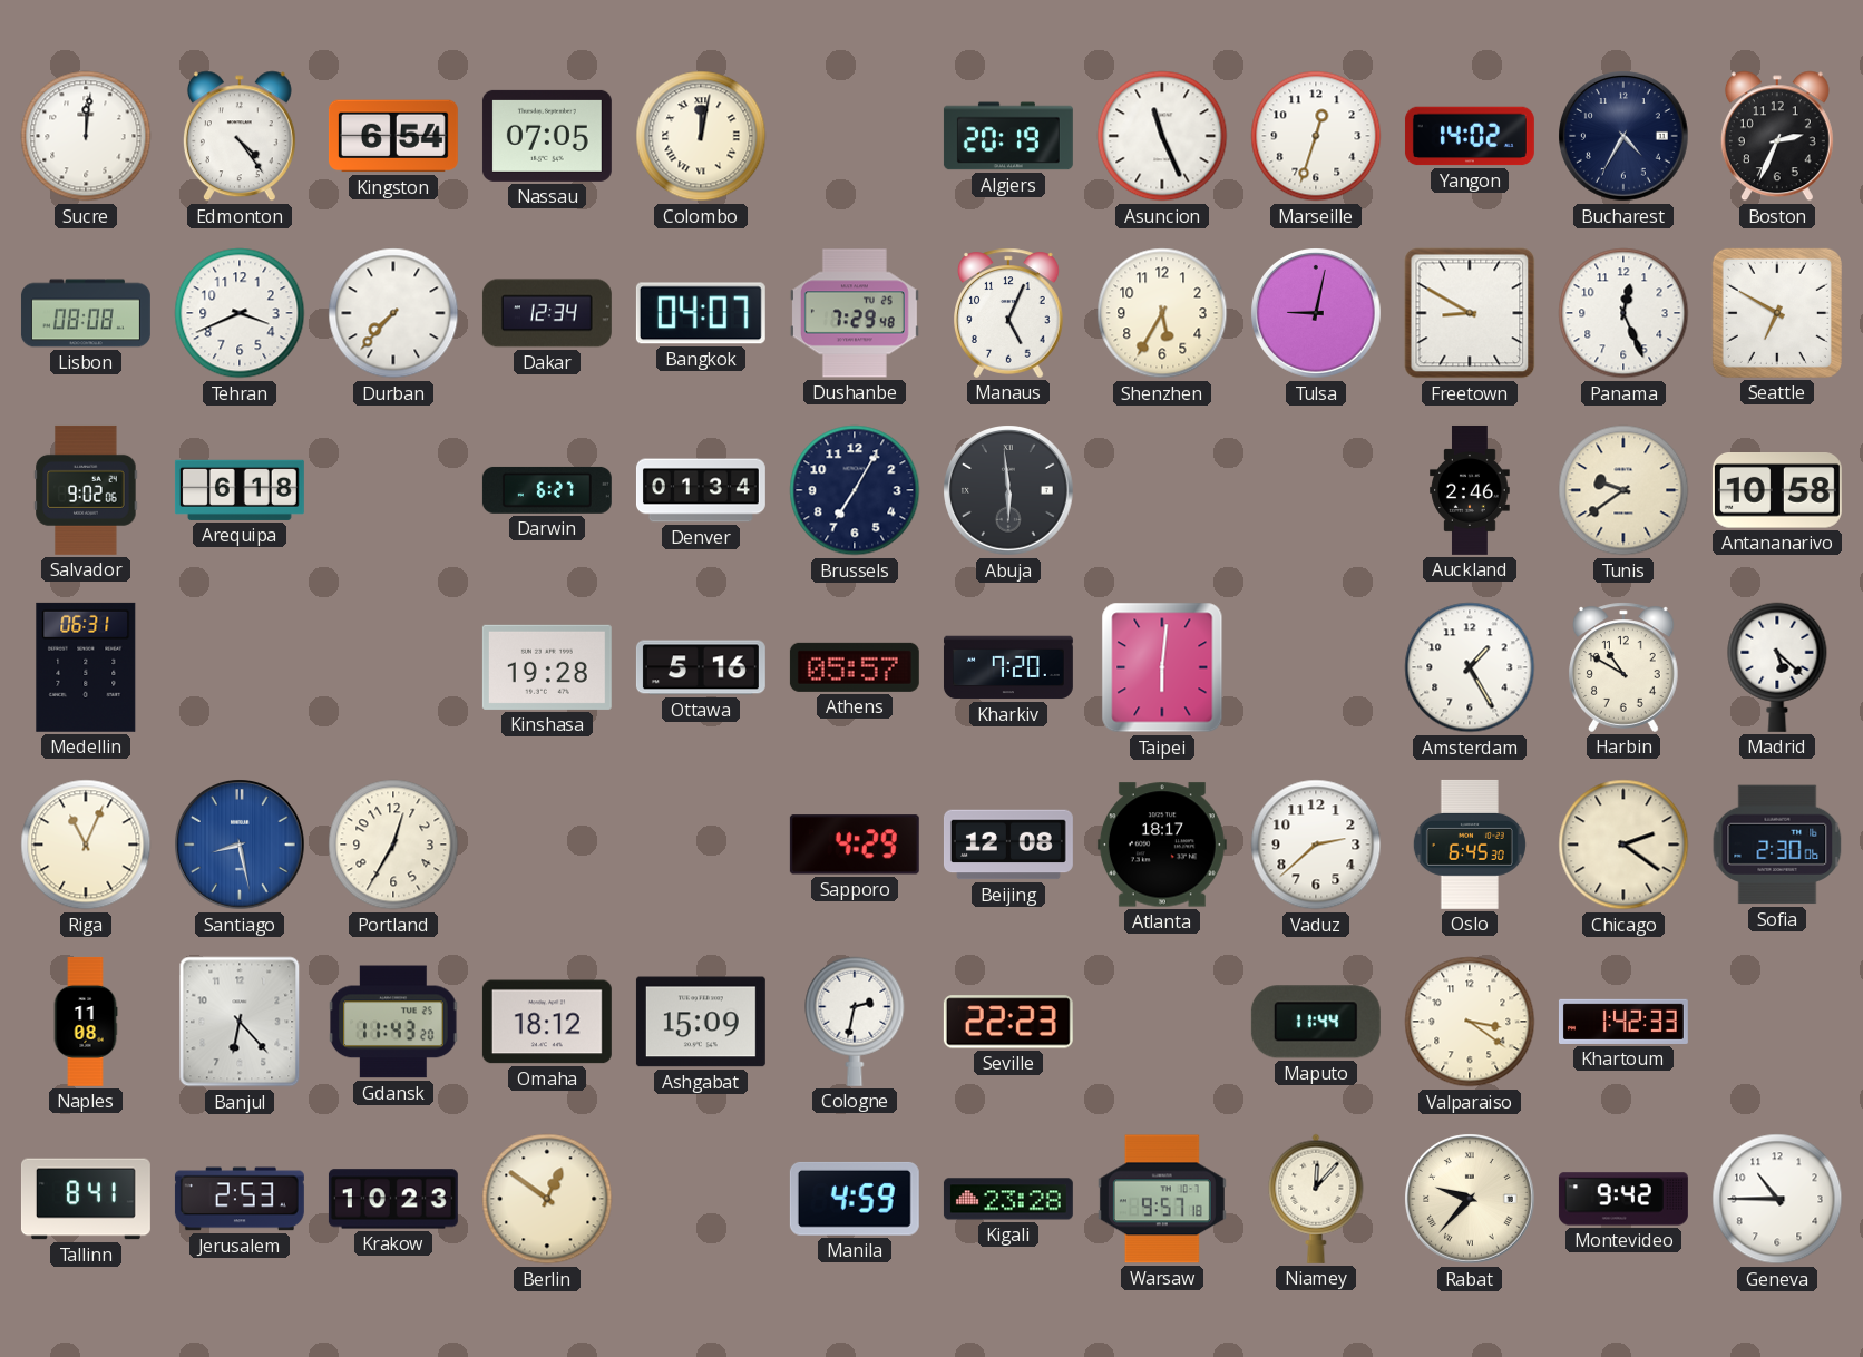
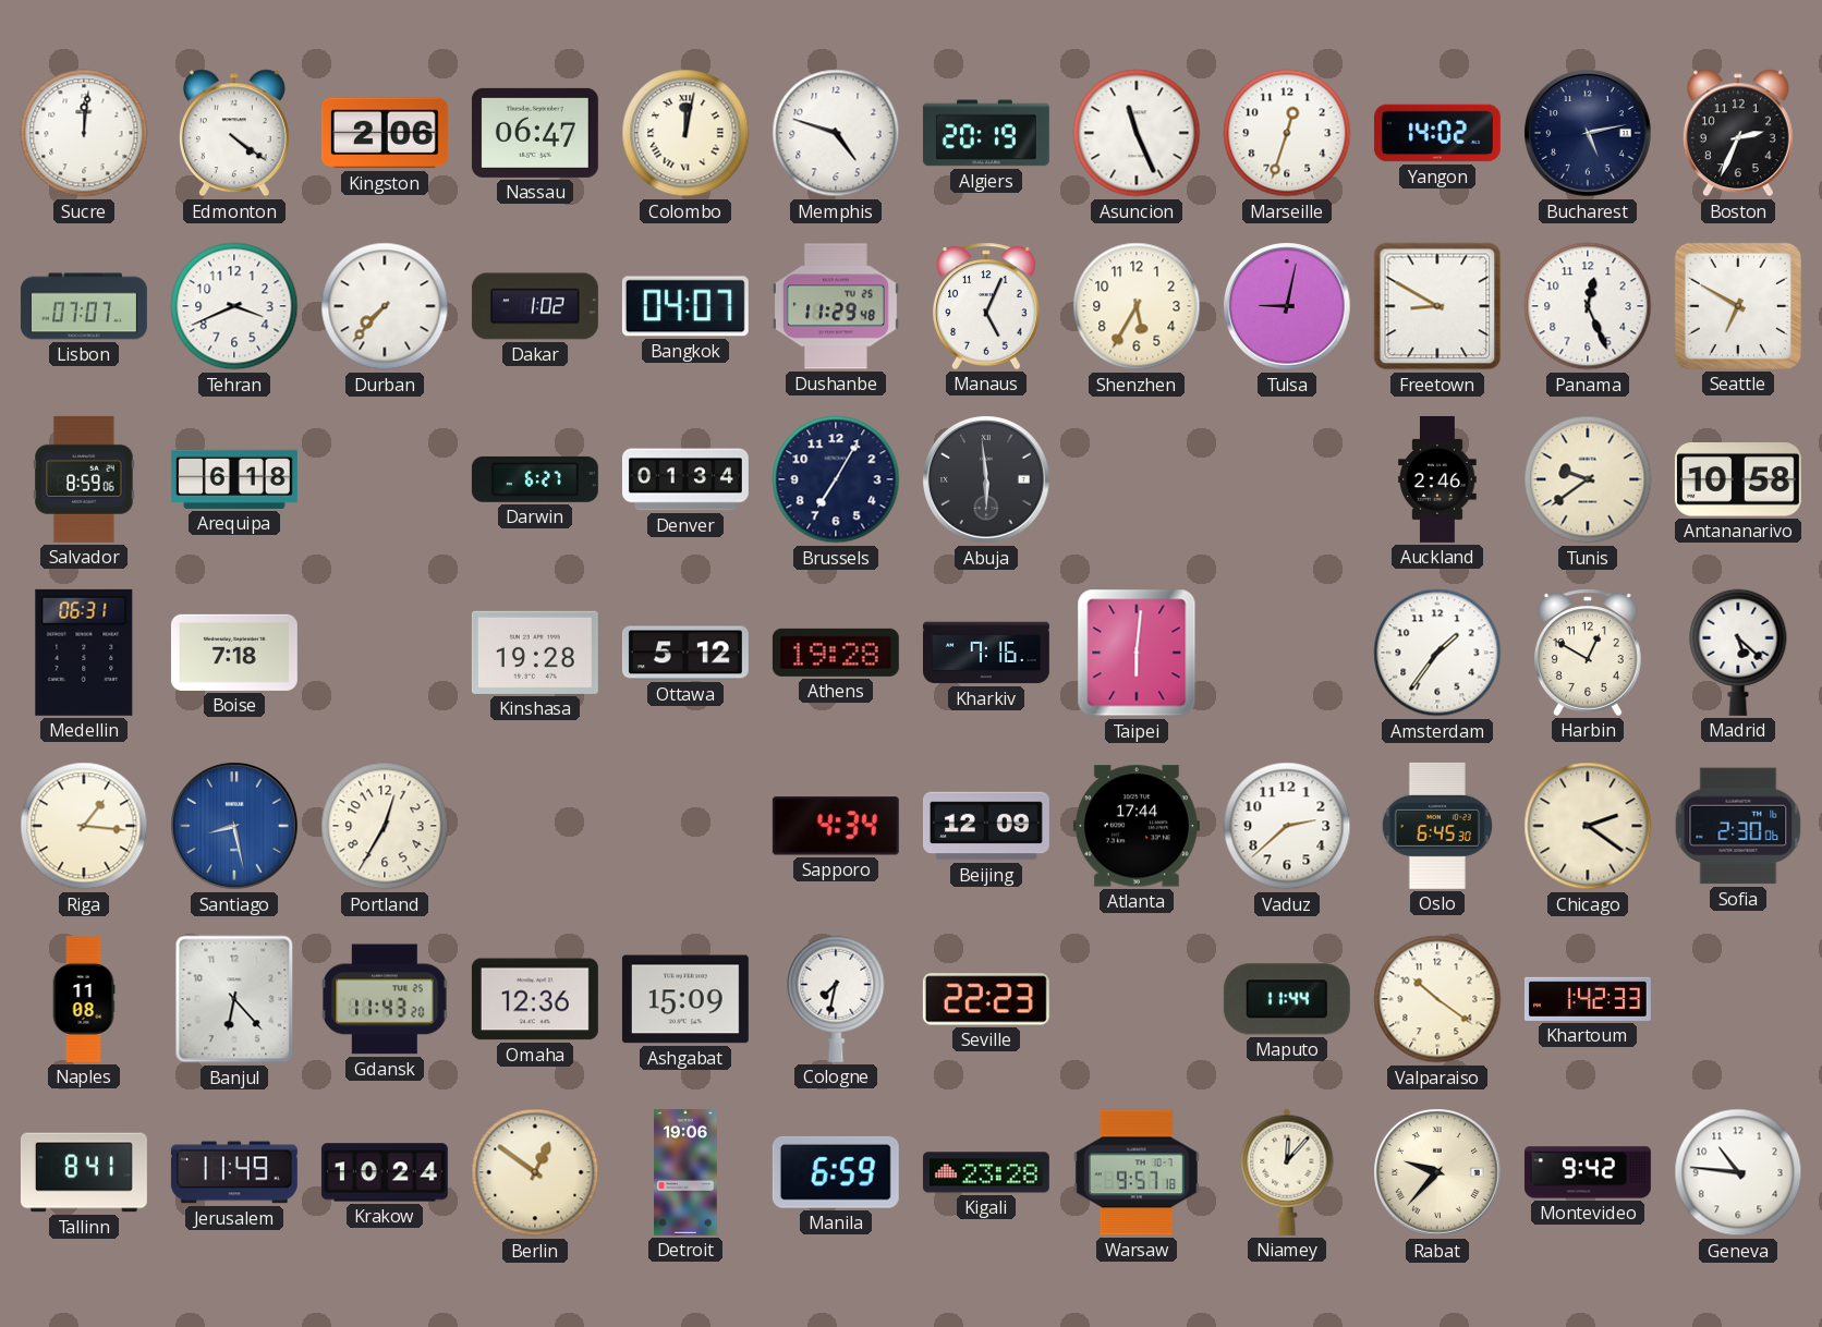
Edmonton: 4:24 -> 4:21
Kingston: 6:54 -> 2:06
Nassau: 07:05 -> 06:47
Memphis: none -> 4:48
Bucharest: 4:35 -> 5:13
Lisbon: 08:08 -> 07:07
Dakar: 12:34 -> 1:02
Dushanbe: 7:29 -> 11:29
Salvador: 9:02 -> 8:59
Boise: none -> 7:18
Ottawa: 5:16 -> 5:12
Athens: 05:57 -> 19:28
Kharkiv: 7:20 -> 7:16
Amsterdam: 1:25 -> 1:36
Harbin: 10:50 -> 12:50
Riga: 11:04 -> 1:16
Sapporo: 4:29 -> 4:34
Beijing: 12:08 -> 12:09
Atlanta: 18:17 -> 17:44
Omaha: 18:12 -> 12:36
Cologne: 2:32 -> 7:32
Valparaiso: 3:21 -> 10:21
Jerusalem: 2:53 -> 11:49
Krakow: 10:23 -> 10:24
Detroit: none -> 19:06
Manila: 4:59 -> 6:59
Geneva: 10:45 -> 10:46
